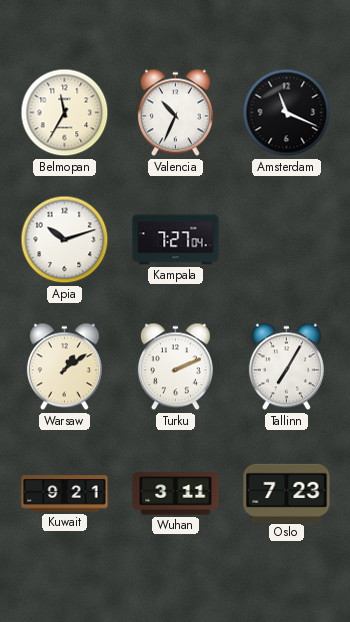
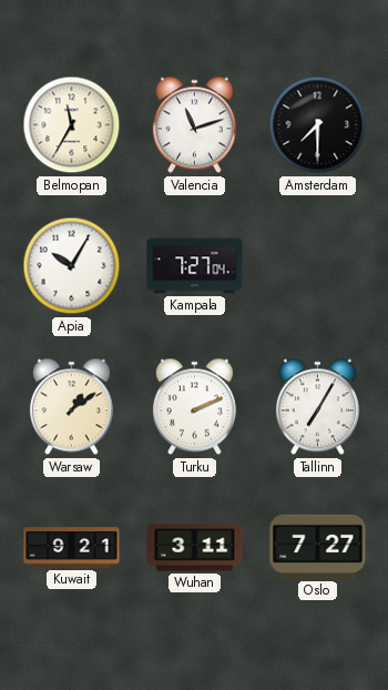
Valencia: 10:34 -> 11:12
Amsterdam: 11:19 -> 7:30
Apia: 10:12 -> 10:05
Oslo: 7:23 -> 7:27
